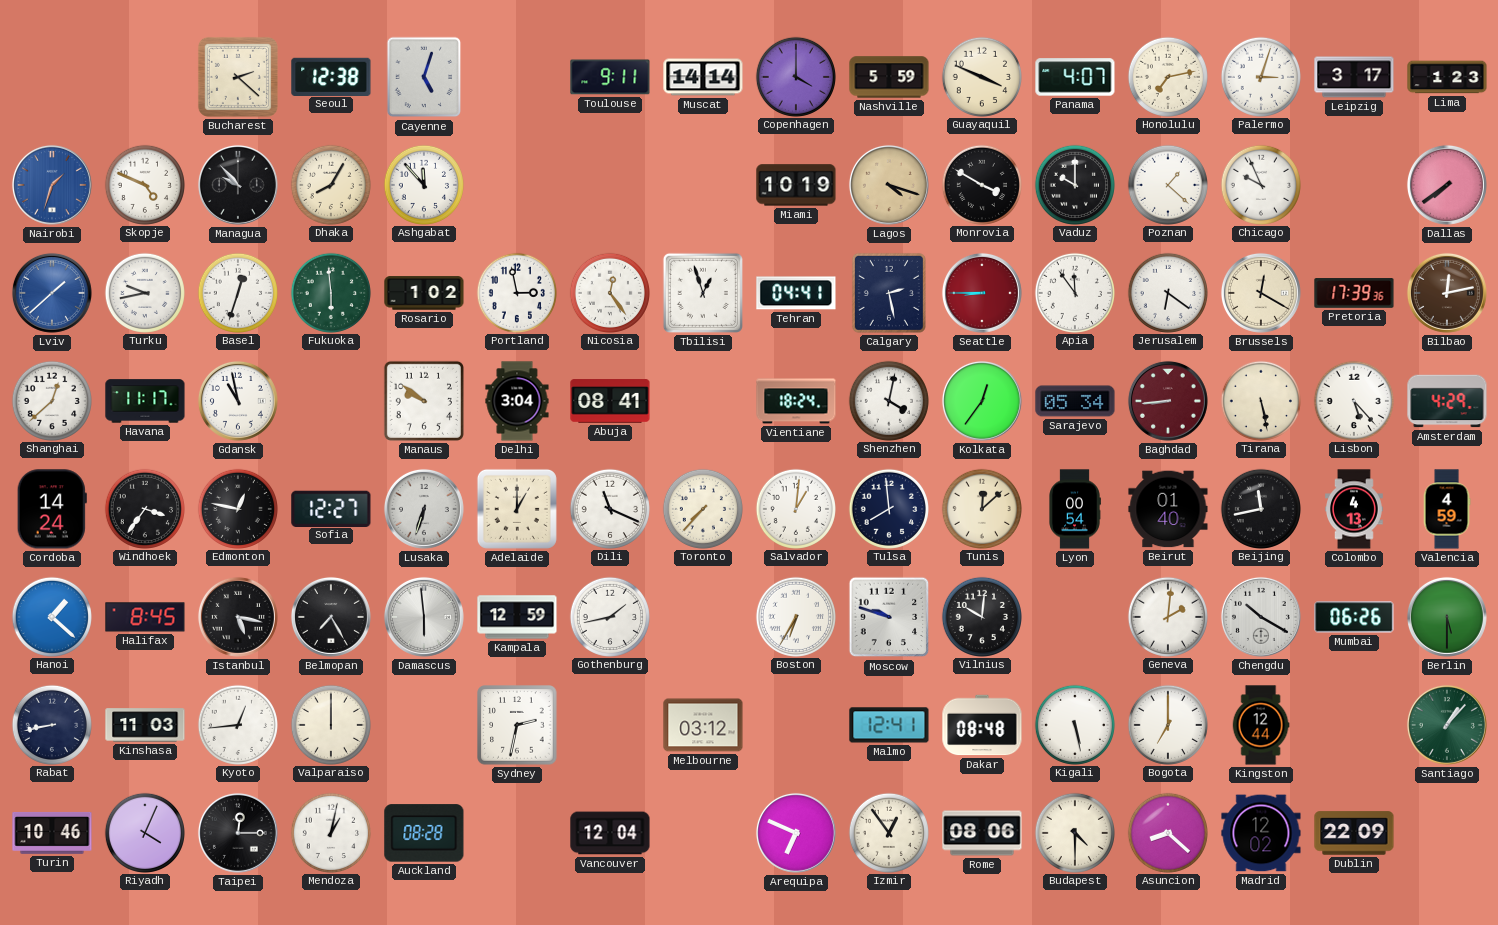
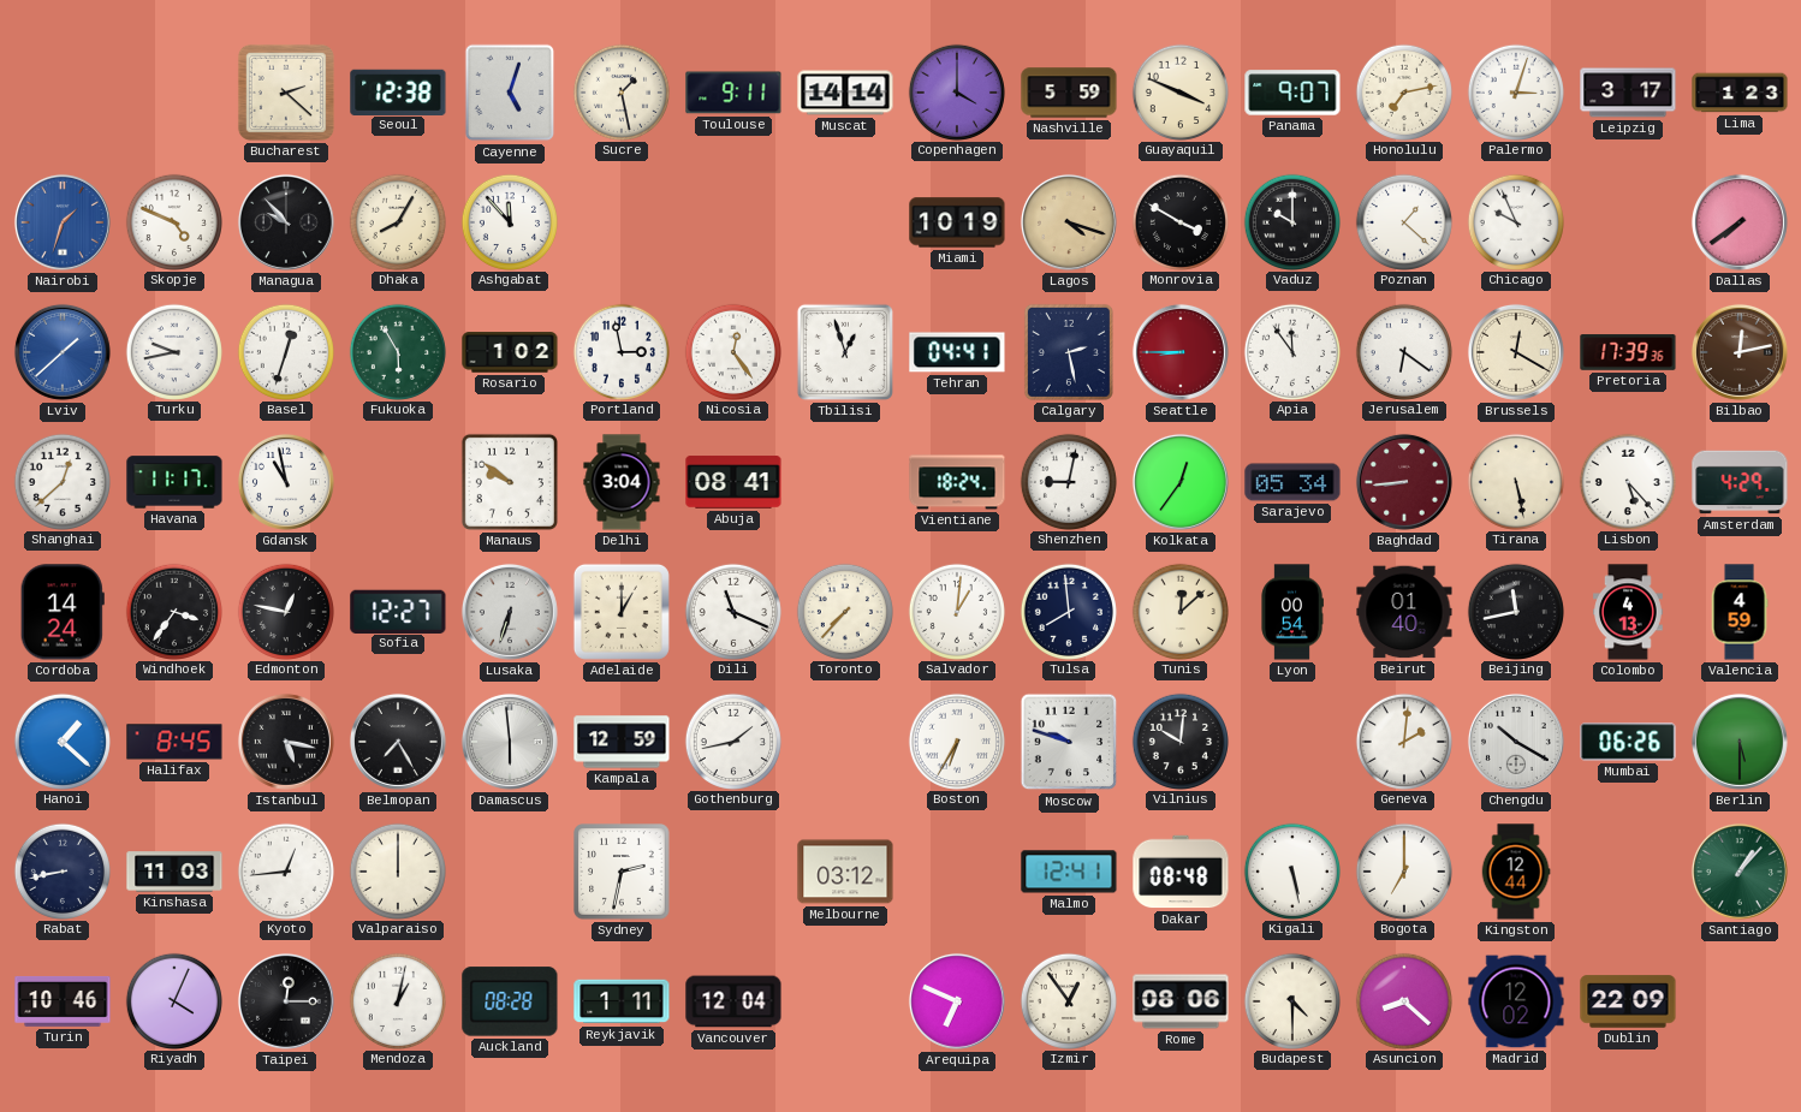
Sucre: none -> 1:28
Panama: 4:07 -> 9:07
Fukuoka: 5:59 -> 5:55
Shenzhen: 4:02 -> 9:02
Reykjavik: none -> 1:11
